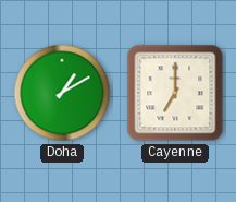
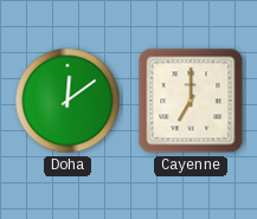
Doha: 1:10 -> 12:09
